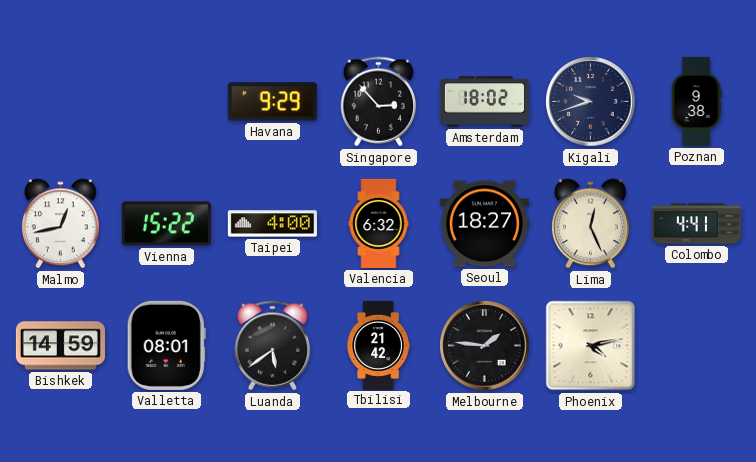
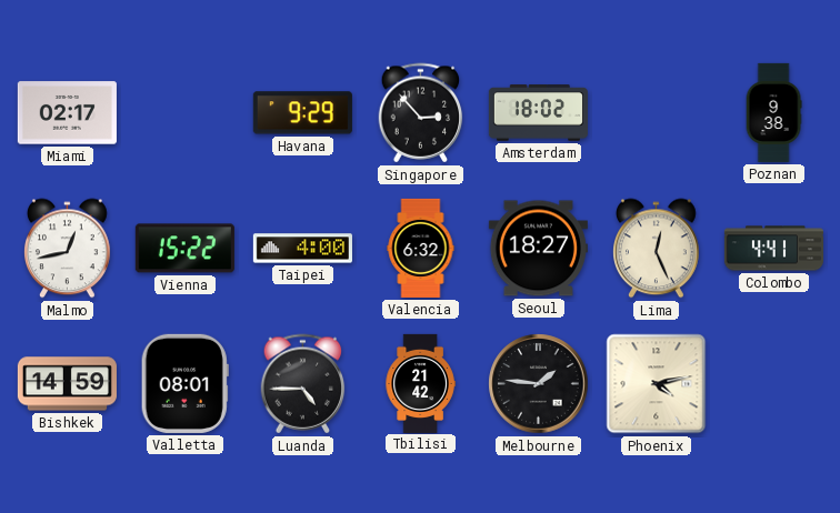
Miami: none -> 02:17
Kigali: 9:42 -> none
Luanda: 5:39 -> 4:45
